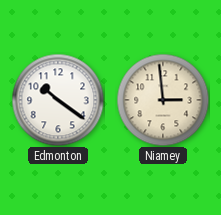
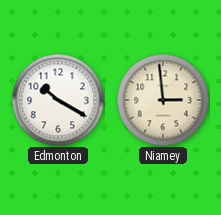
Edmonton: 10:21 -> 10:20
